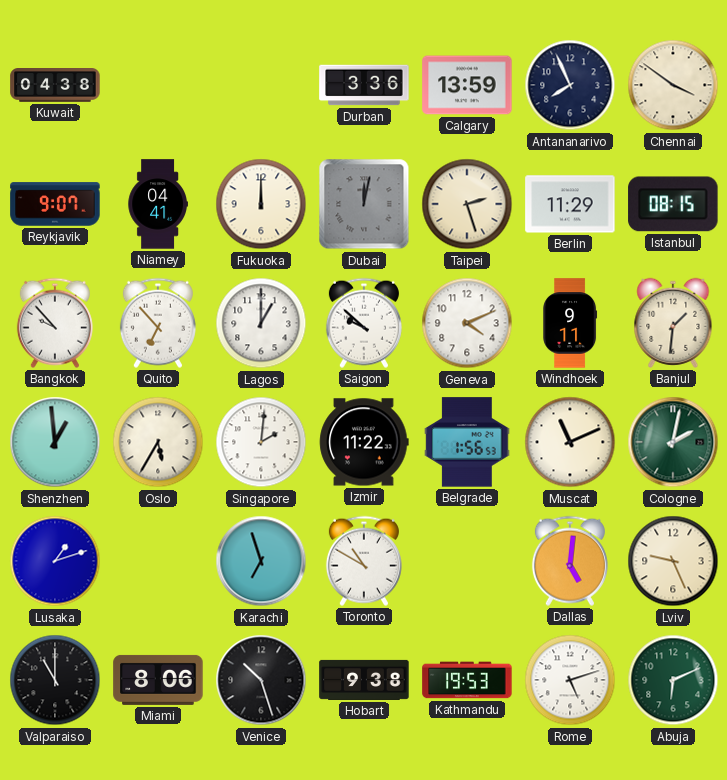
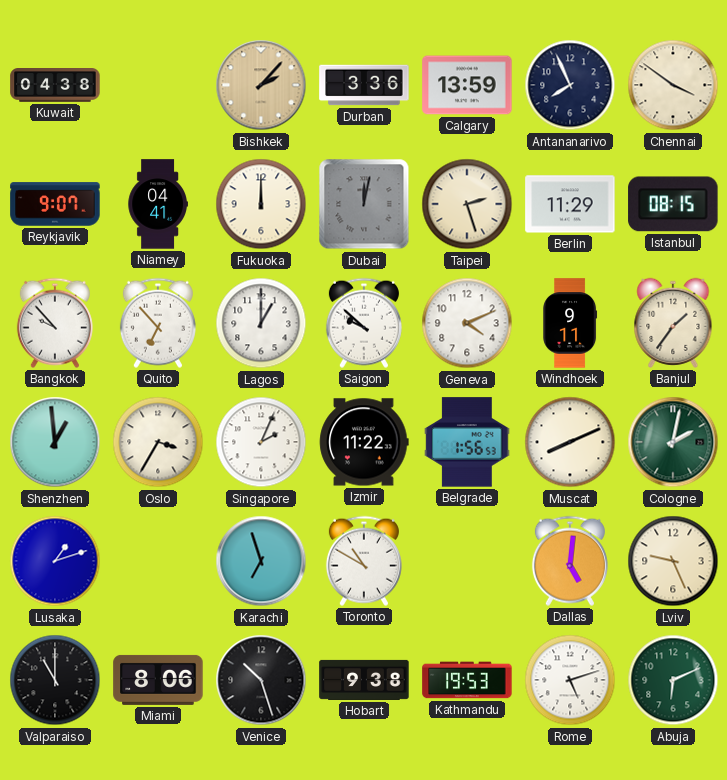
Bishkek: none -> 2:07
Banjul: 1:31 -> 1:36
Oslo: 5:35 -> 3:35
Singapore: 2:01 -> 2:04
Muscat: 11:11 -> 8:11
